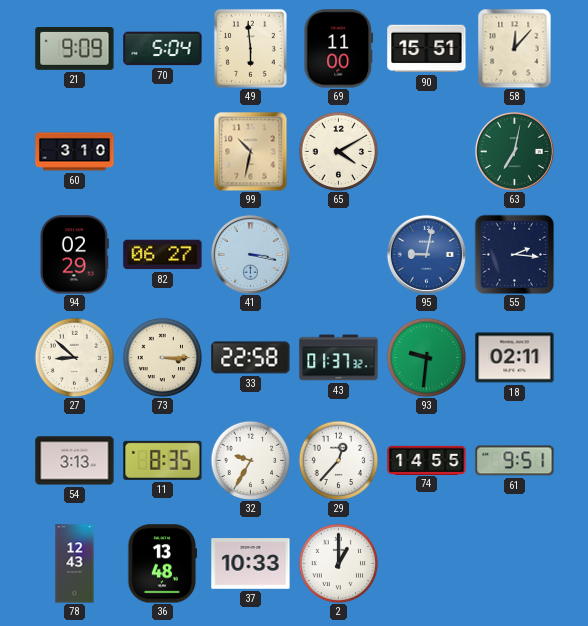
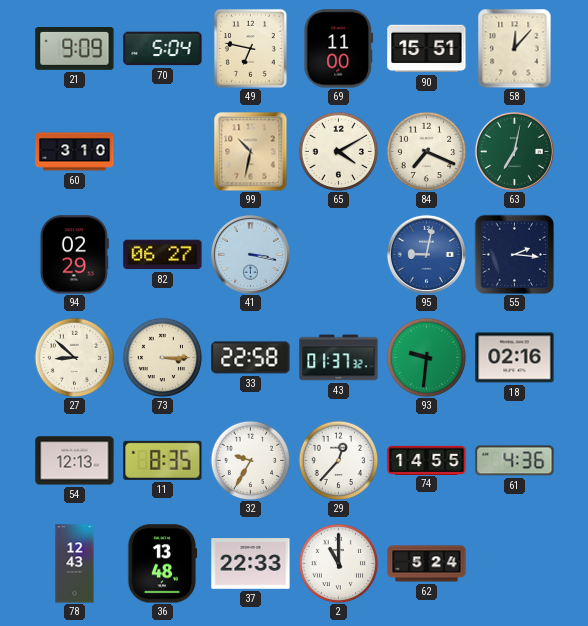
49: 5:59 -> 6:47
84: none -> 7:19
18: 02:11 -> 02:16
54: 3:13 -> 12:13
61: 9:51 -> 4:36
37: 10:33 -> 22:33
2: 1:00 -> 11:00
62: none -> 5:24
